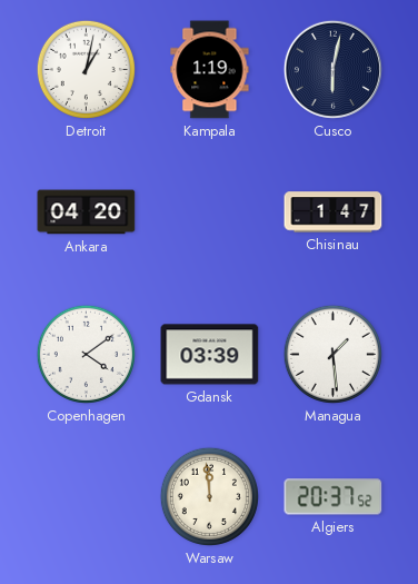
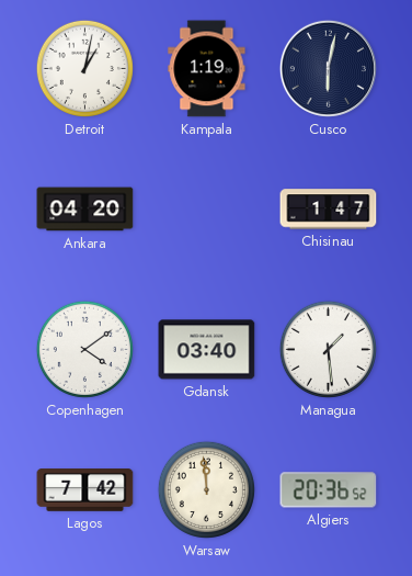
Gdansk: 03:39 -> 03:40
Lagos: none -> 7:42
Algiers: 20:37 -> 20:36
